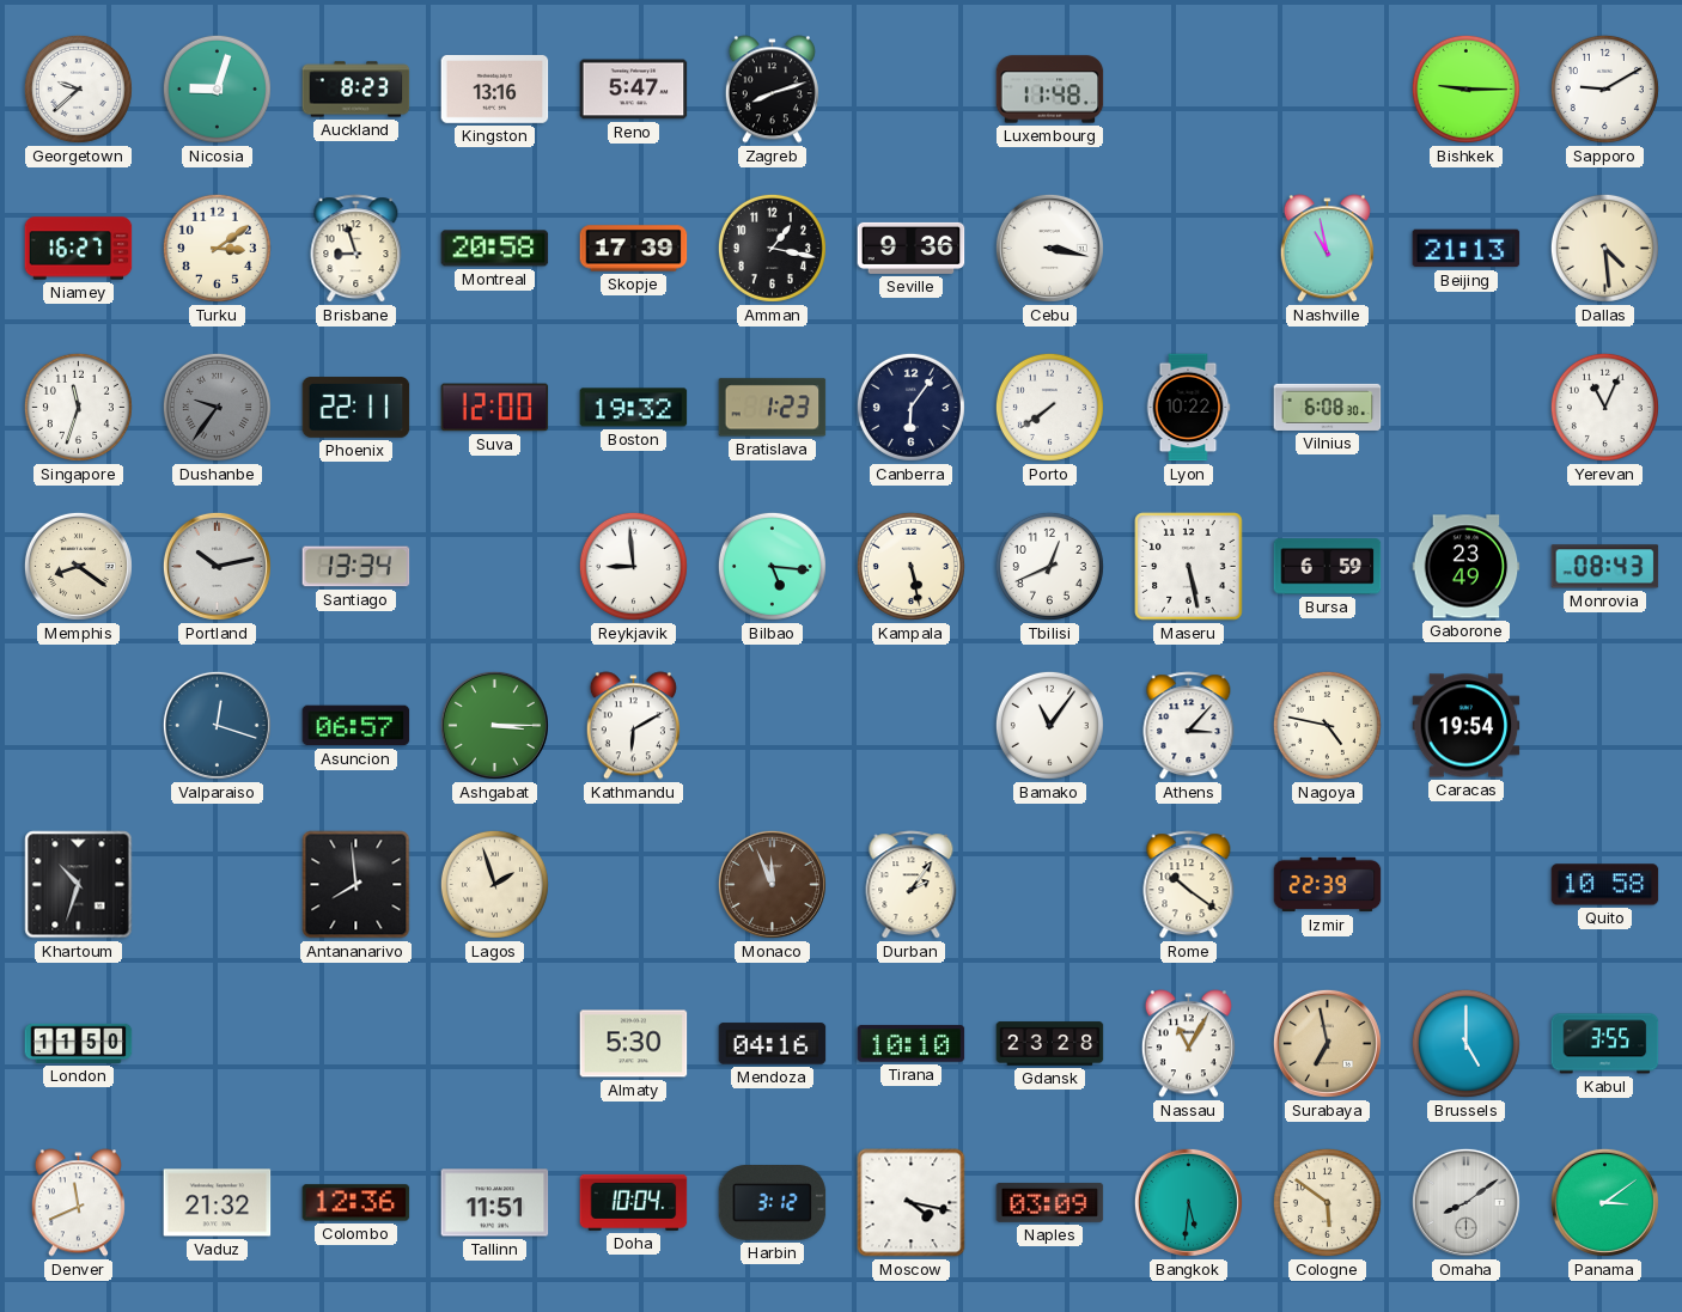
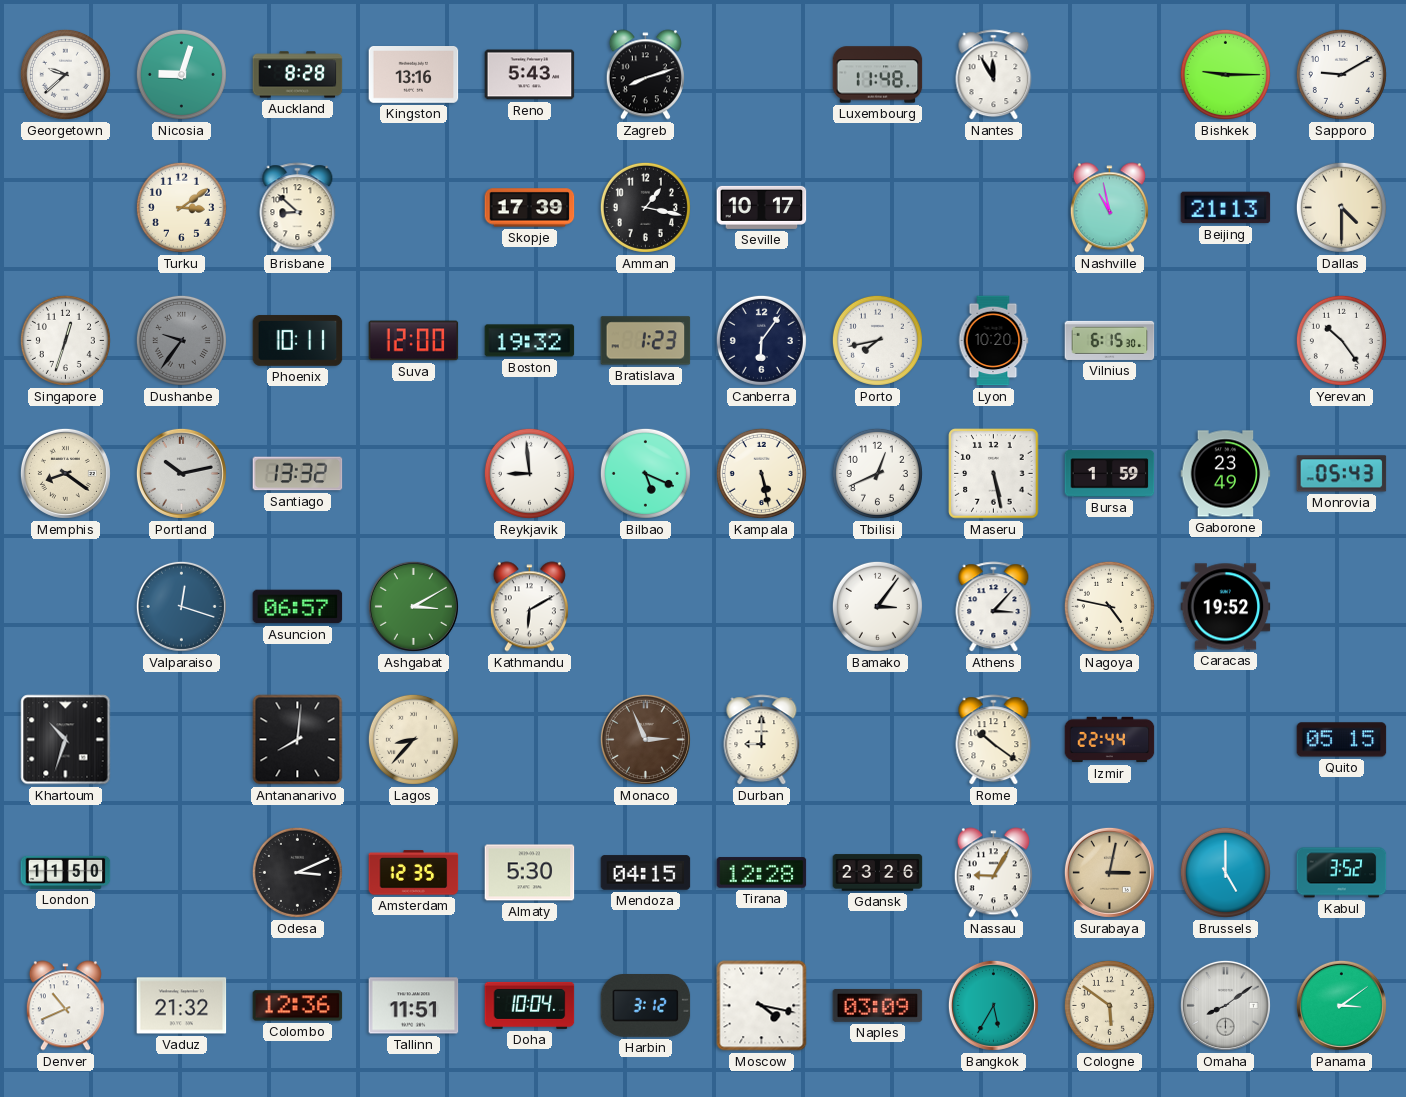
Auckland: 8:23 -> 8:28
Reno: 5:47 -> 5:43
Nantes: none -> 11:55
Niamey: 16:27 -> none
Brisbane: 8:57 -> 8:52
Montreal: 20:58 -> none
Seville: 9:36 -> 10:17
Cebu: 3:17 -> none
Dallas: 4:29 -> 4:30
Singapore: 11:33 -> 12:33
Phoenix: 22:11 -> 10:11
Porto: 7:39 -> 7:43
Lyon: 10:22 -> 10:20
Vilnius: 6:08 -> 6:15
Yerevan: 11:04 -> 10:24
Santiago: 13:34 -> 13:32
Bilbao: 5:16 -> 5:19
Bursa: 6:59 -> 1:59
Monrovia: 08:43 -> 05:43
Ashgabat: 3:15 -> 3:10
Bamako: 11:06 -> 3:06
Caracas: 19:54 -> 19:52
Antananarivo: 7:59 -> 8:01
Lagos: 1:57 -> 8:37
Monaco: 11:56 -> 2:56
Durban: 2:06 -> 9:00
Izmir: 22:39 -> 22:44
Quito: 10:58 -> 05:15
Odesa: none -> 3:11
Amsterdam: none -> 12:35
Mendoza: 04:16 -> 04:15
Tirana: 10:10 -> 12:28
Gdansk: 23:28 -> 23:26
Nassau: 11:05 -> 9:05
Surabaya: 6:58 -> 3:02
Kabul: 3:55 -> 3:52
Denver: 11:41 -> 10:41
Bangkok: 5:31 -> 5:35
